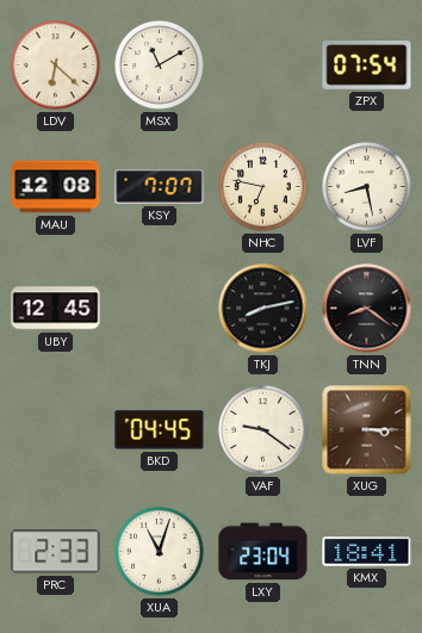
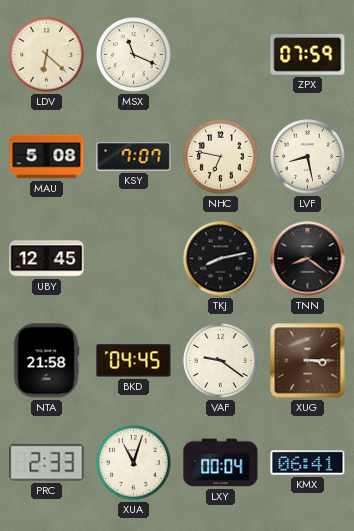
MSX: 11:10 -> 11:19
ZPX: 07:54 -> 07:59
MAU: 12:08 -> 5:08
NTA: none -> 21:58
LXY: 23:04 -> 00:04
KMX: 18:41 -> 06:41
